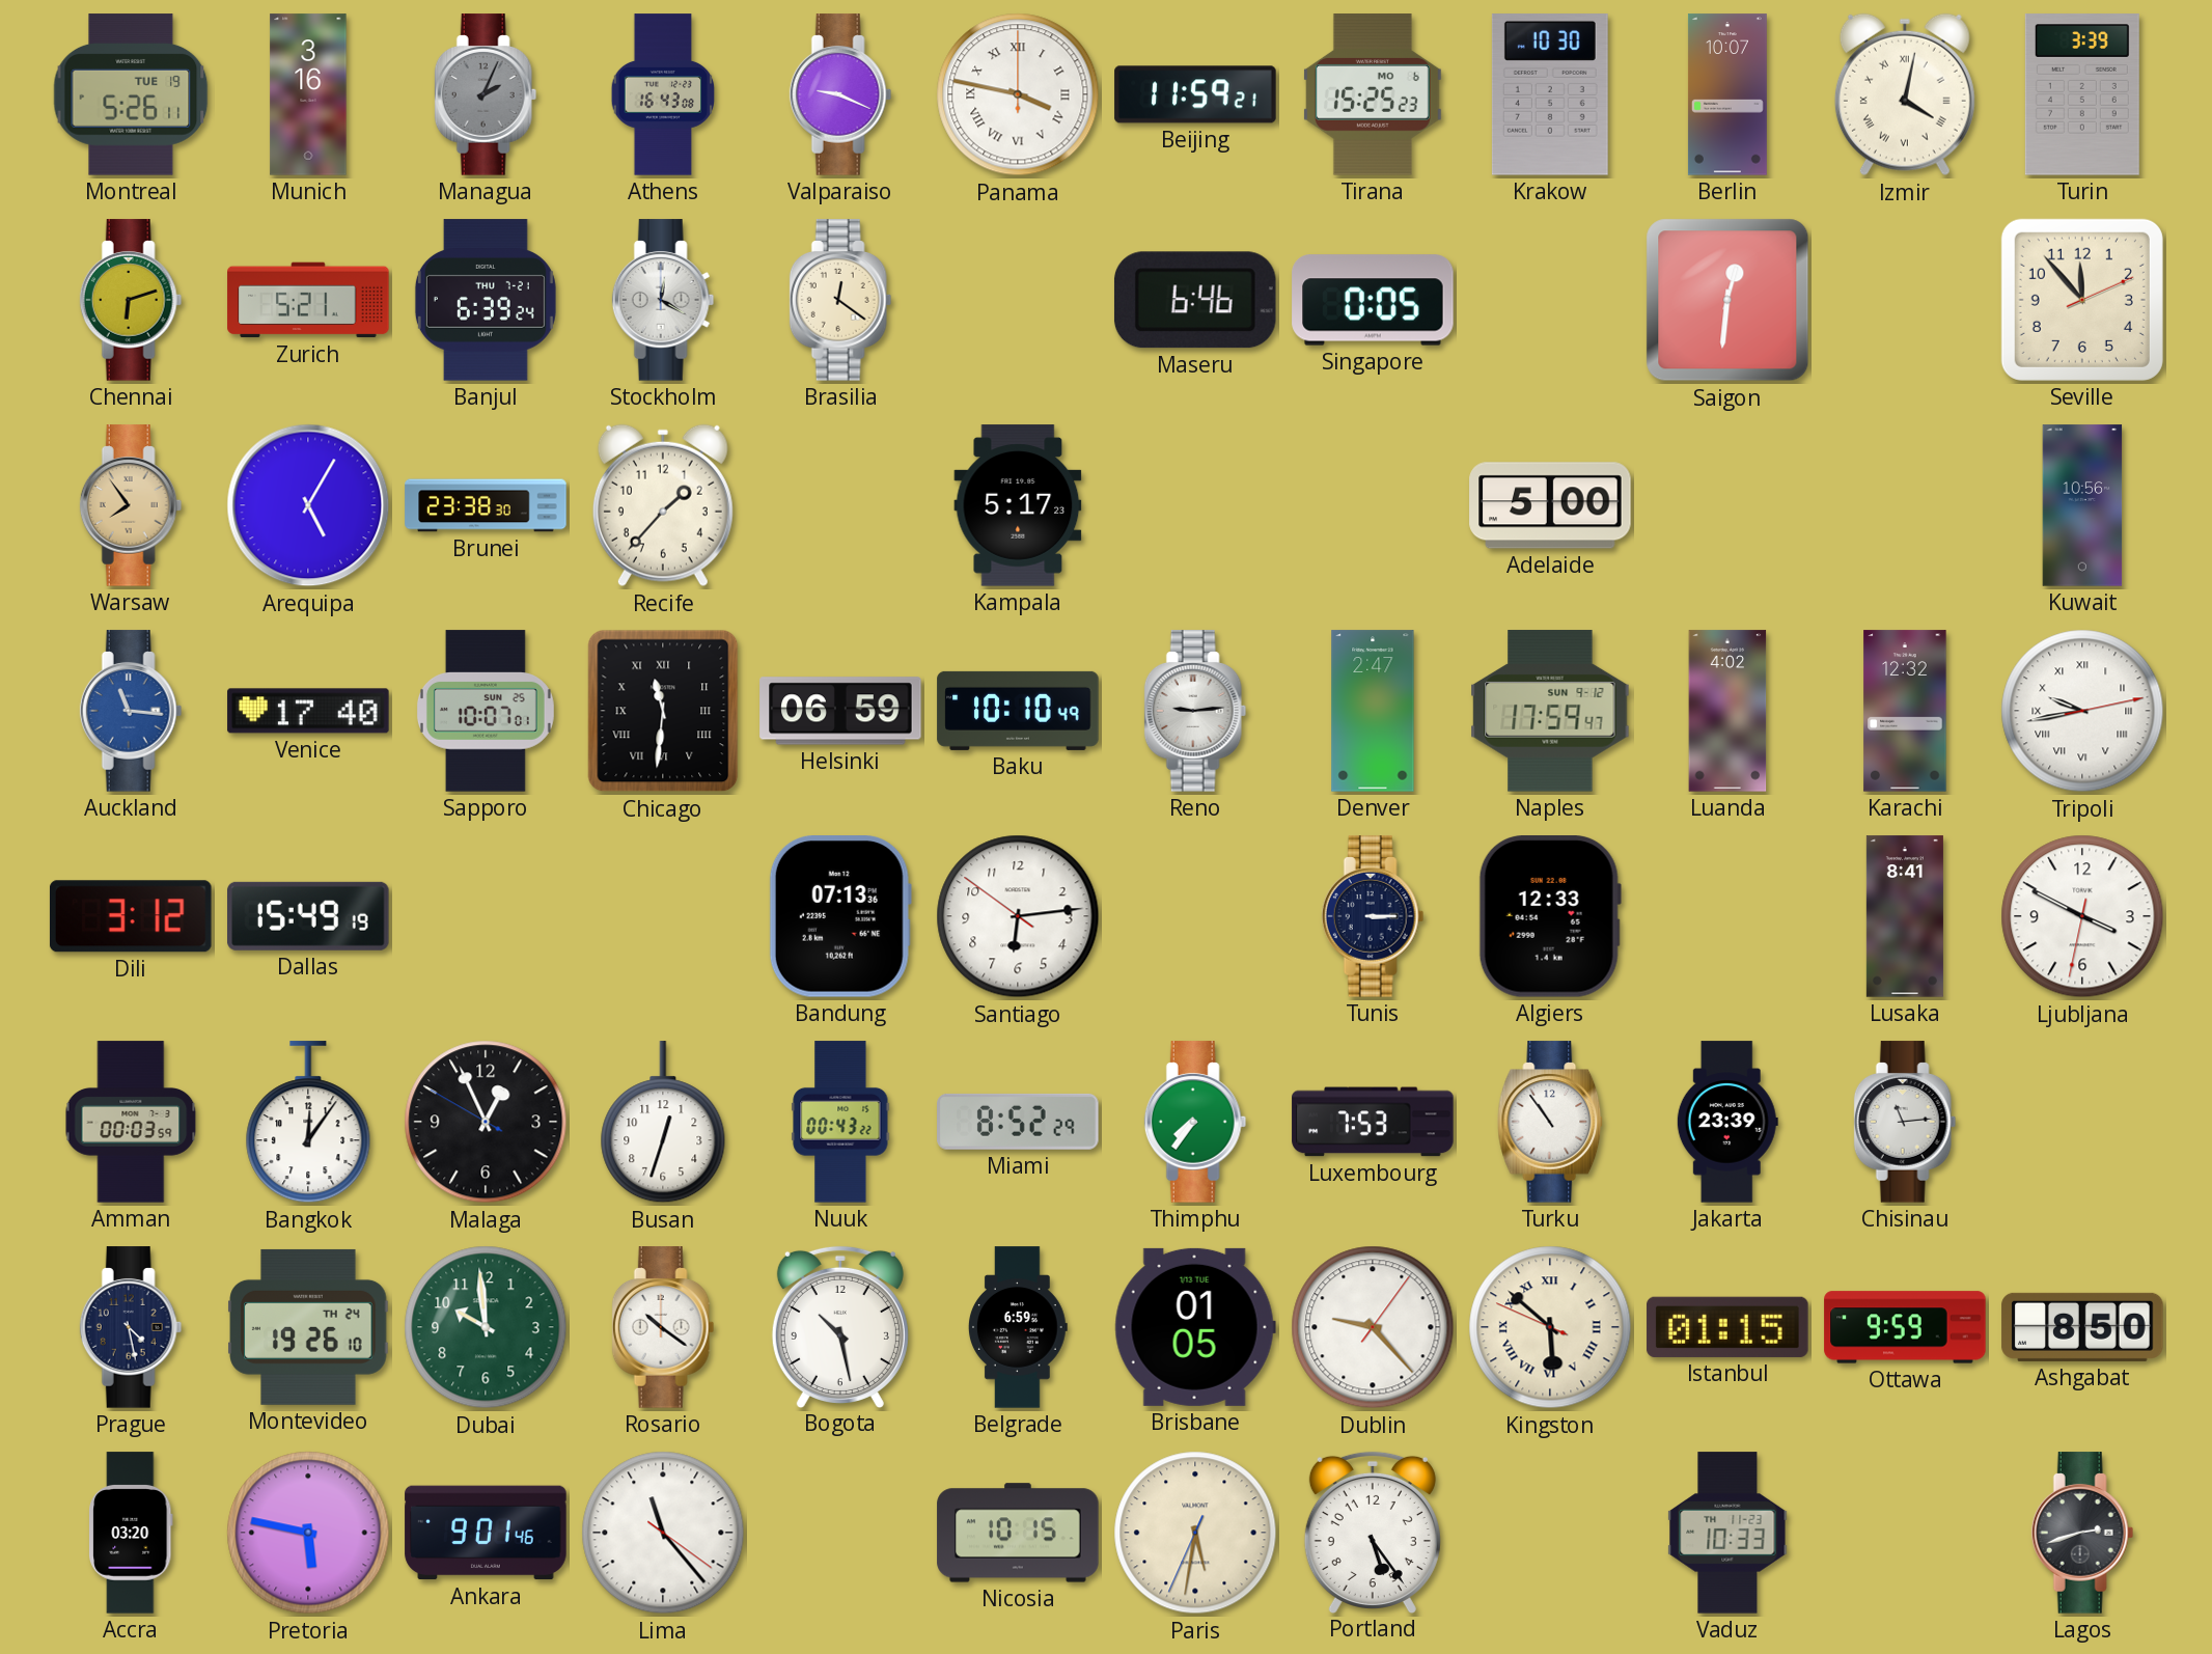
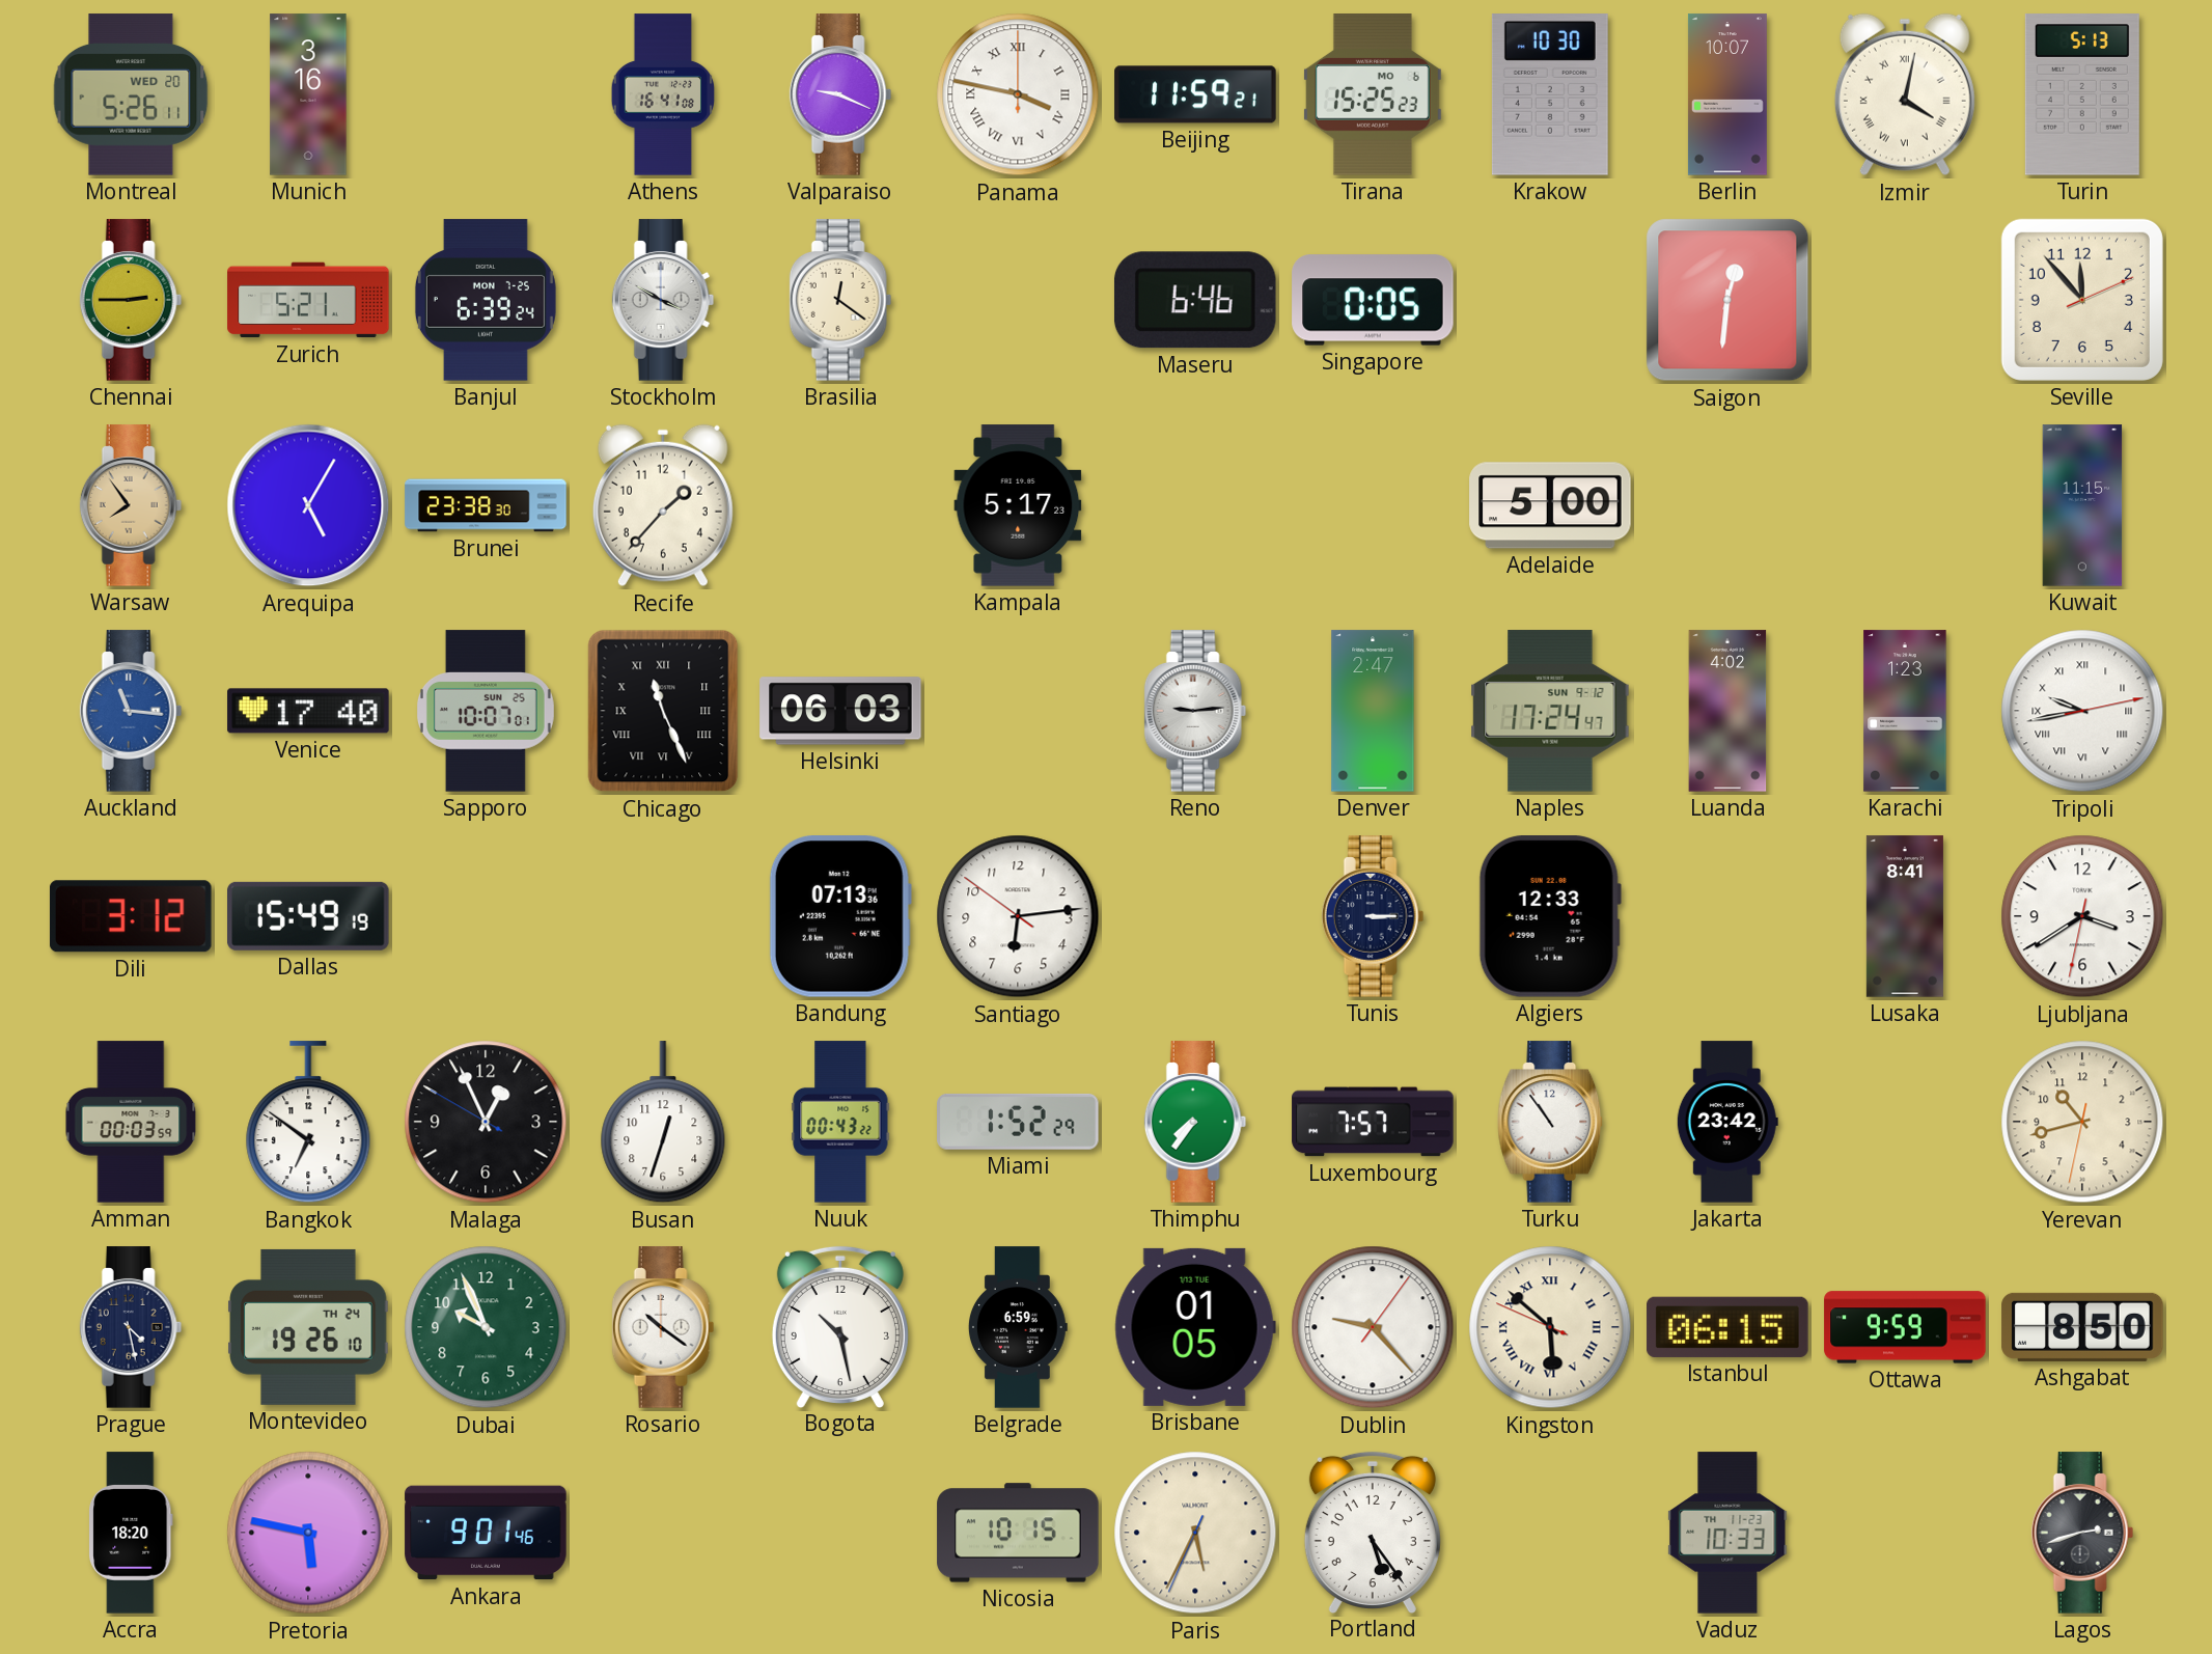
Montreal date: TUE 19 -> WED 20
Managua: 2:04 -> none
Athens: 16:43 -> 16:41
Turin: 3:39 -> 5:13
Chennai: 6:12 -> 2:45
Banjul date: THU 7-21 -> MON 7-25
Stockholm: 12:20 -> 3:50
Kuwait: 10:56 -> 11:15
Chicago: 11:31 -> 11:26
Helsinki: 06:59 -> 06:03
Baku: 10:10 -> none
Naples: 17:59 -> 17:24
Karachi: 12:32 -> 1:23
Ljubljana: 3:49 -> 3:39
Bangkok: 12:06 -> 6:51
Miami: 8:52 -> 1:52
Luxembourg: 7:53 -> 7:57
Jakarta: 23:39 -> 23:42
Chisinau: 11:14 -> none
Yerevan: none -> 10:42
Dubai: 9:59 -> 9:56
Istanbul: 01:15 -> 06:15
Accra: 03:20 -> 18:20
Lima: 11:23 -> none
Paris: 5:31 -> 5:34
